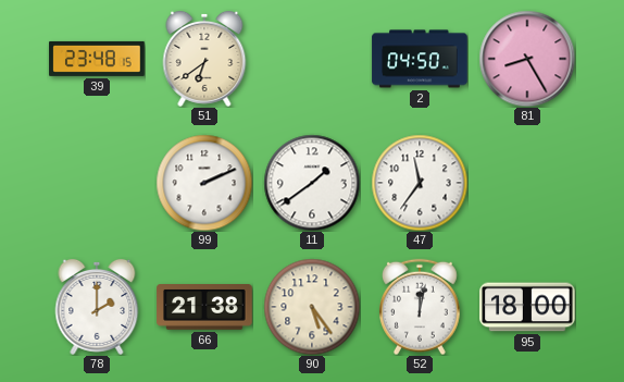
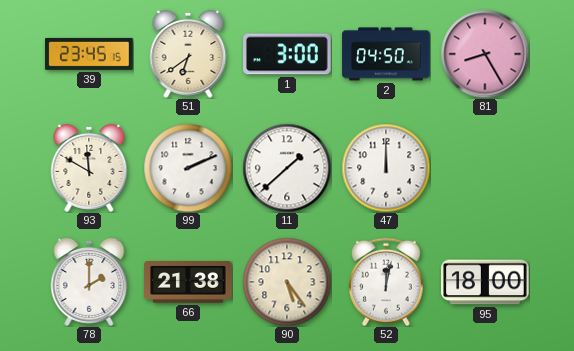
39: 23:48 -> 23:45
1: none -> 3:00
93: none -> 11:50
11: 1:39 -> 1:38
47: 11:36 -> 12:00
